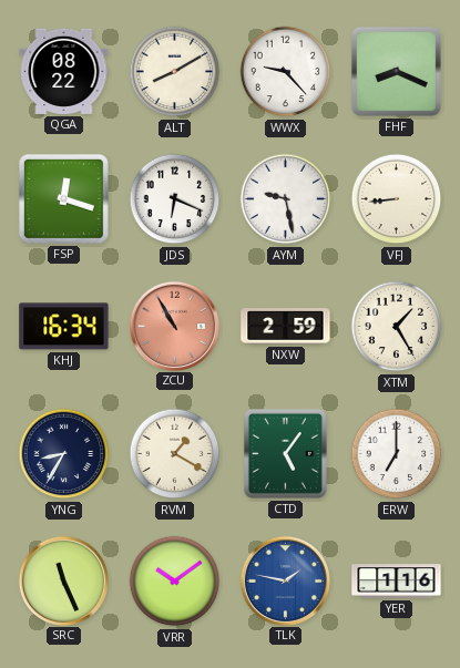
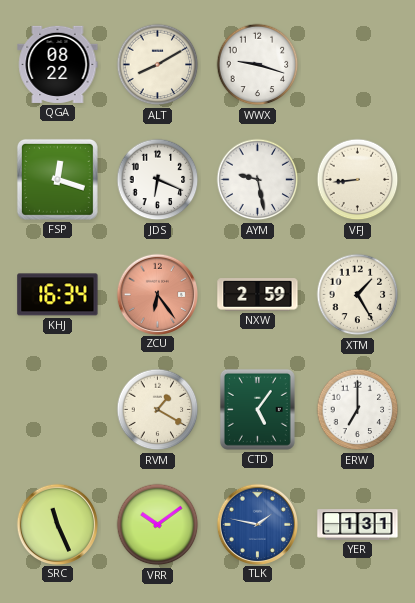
WWX: 9:23 -> 9:18
FHF: 8:19 -> none
ZCU: 10:55 -> 6:24
YNG: 8:35 -> none
YER: 1:16 -> 1:31
